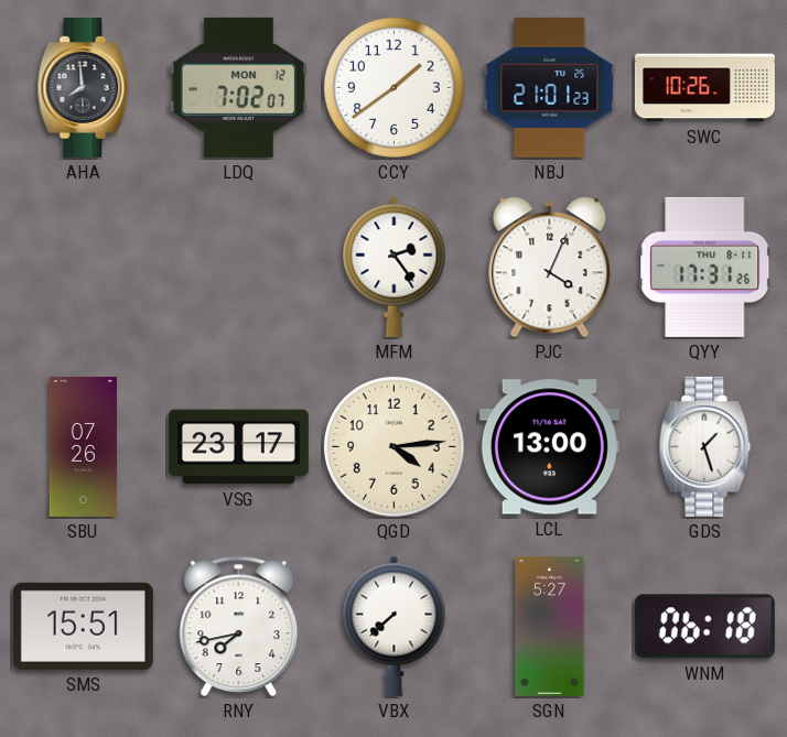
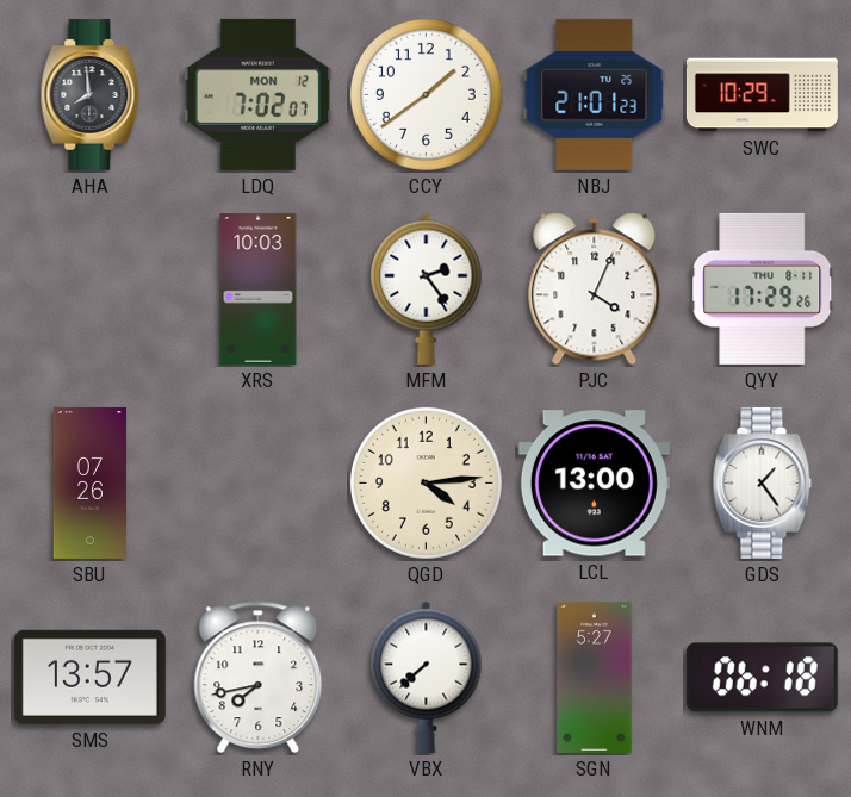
SWC: 10:26 -> 10:29
XRS: none -> 10:03
QYY: 17:31 -> 17:29
VSG: 23:17 -> none
GDS: 1:27 -> 1:24
SMS: 15:51 -> 13:57
